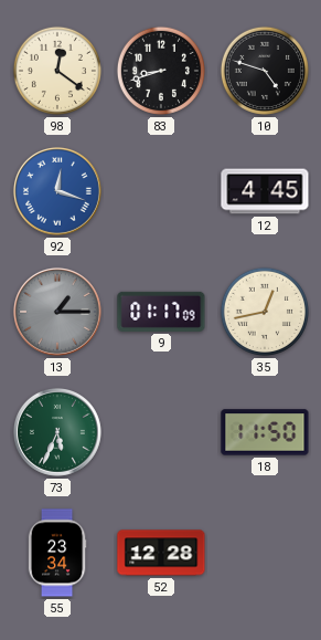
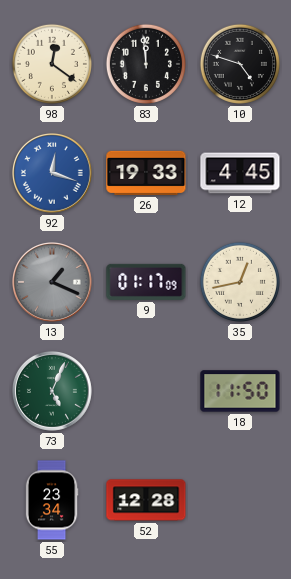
83: 8:42 -> 11:59
26: none -> 19:33
13: 1:15 -> 1:19
73: 5:34 -> 5:04
